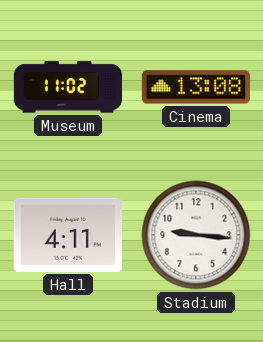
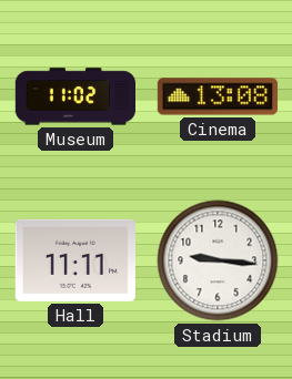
Hall: 4:11 -> 11:11
